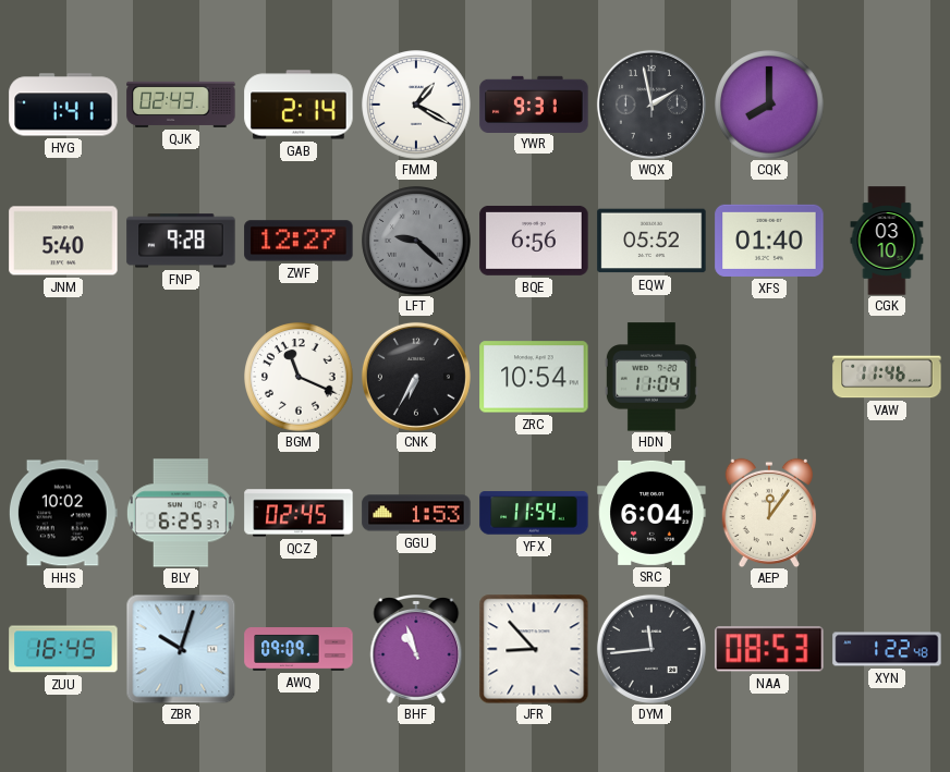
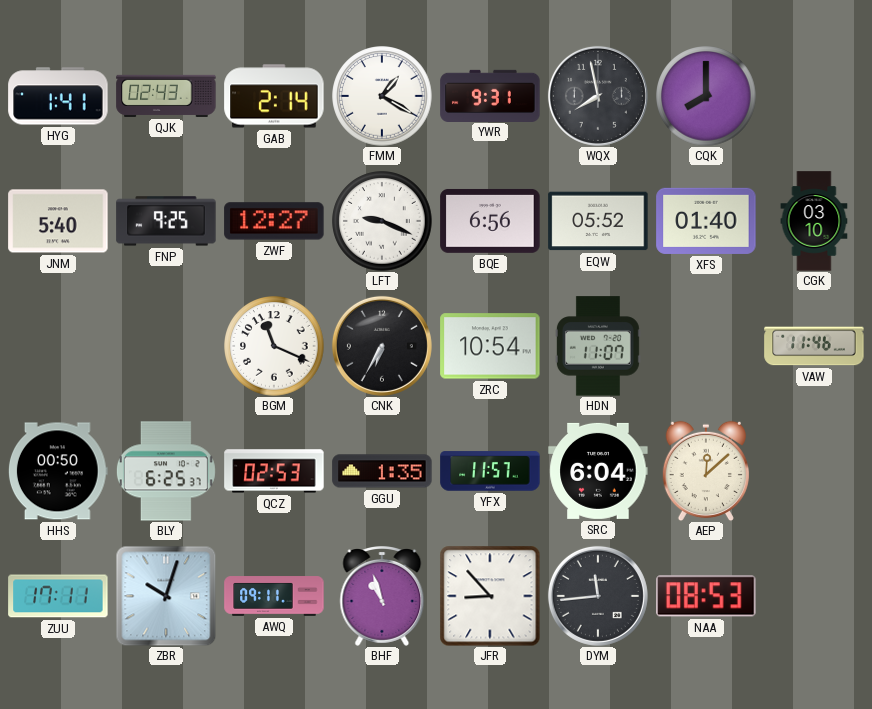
WQX: 1:58 -> 7:58
FNP: 9:28 -> 9:25
LFT: 9:22 -> 9:19
LFT dial: grey -> white
HDN: 11:04 -> 11:07
HHS: 10:02 -> 00:50
QCZ: 02:45 -> 02:53
GGU: 1:53 -> 1:35
YFX: 11:54 -> 11:57
AEP: 12:06 -> 12:08
ZUU: 16:45 -> 17:11
AWQ: 09:09 -> 09:11
XYN: 1:22 -> none
